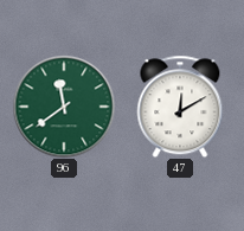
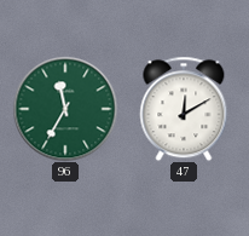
96: 11:39 -> 11:35
